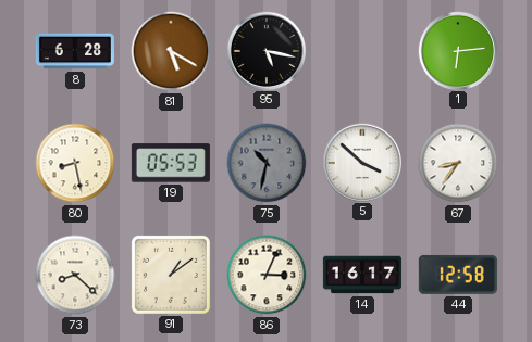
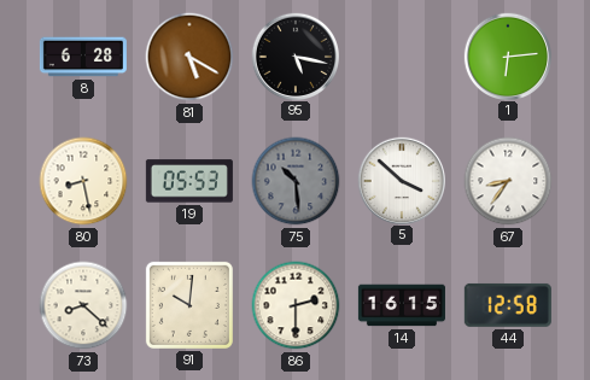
75: 10:32 -> 10:29
91: 1:09 -> 10:01
86: 3:04 -> 2:30
14: 16:17 -> 16:15
